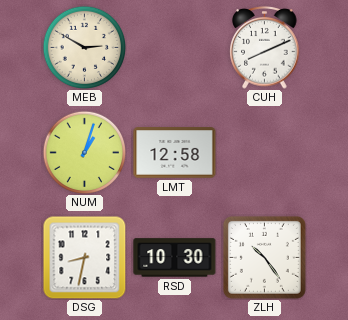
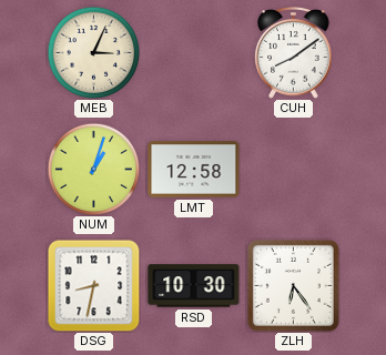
MEB: 2:50 -> 3:04
CUH: 8:11 -> 8:09
ZLH: 10:24 -> 6:24
